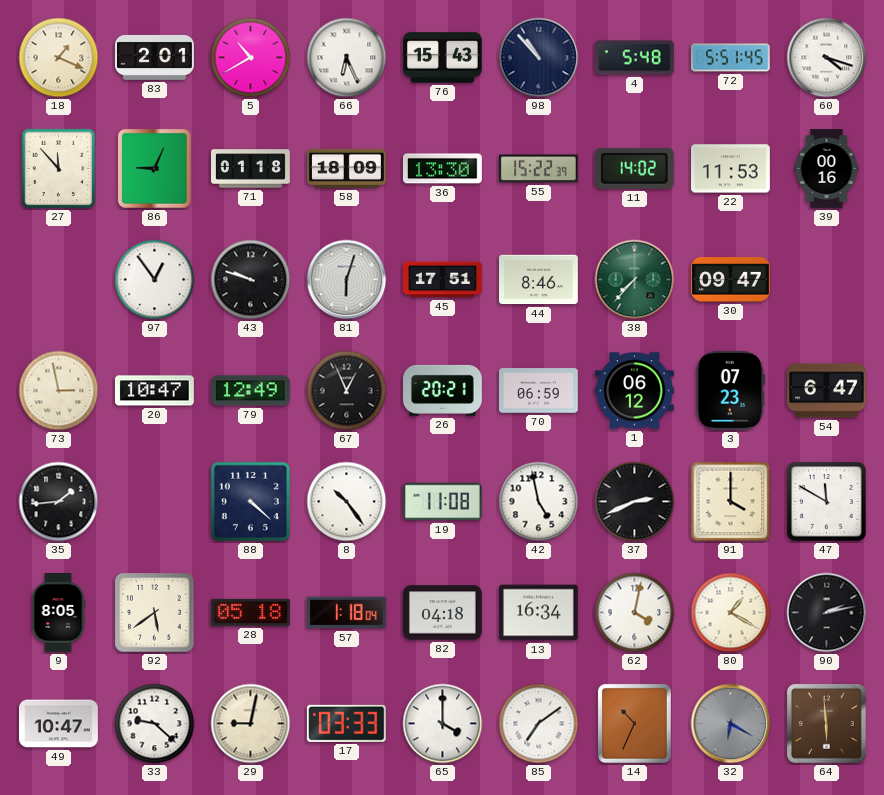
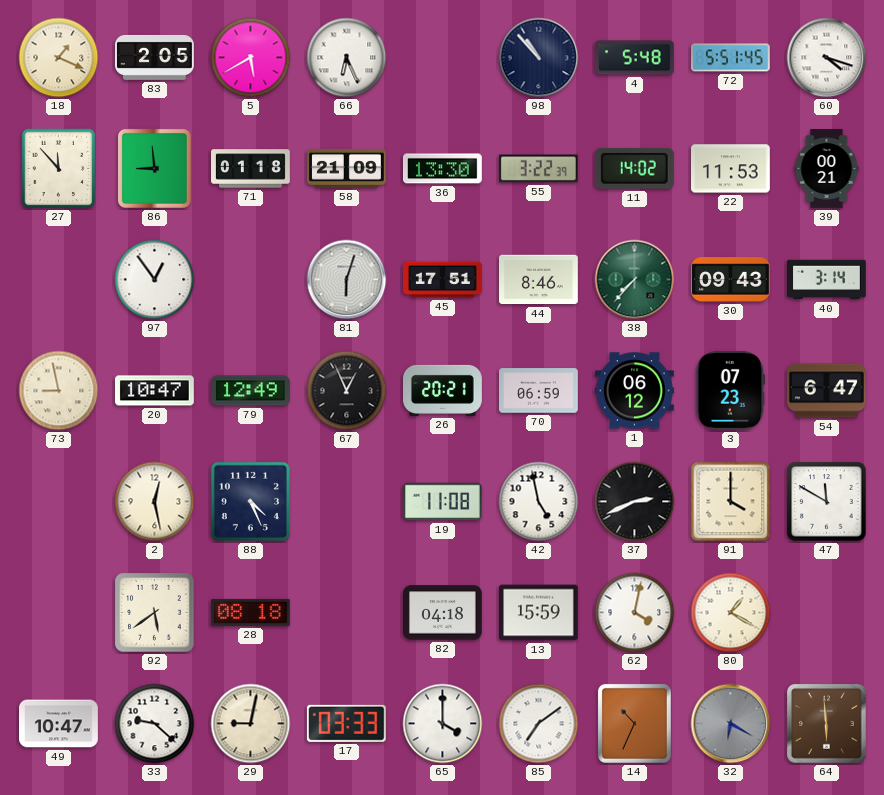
83: 2:01 -> 2:05
5: 10:40 -> 5:40
76: 15:43 -> none
86: 9:04 -> 8:59
58: 18:09 -> 21:09
55: 15:22 -> 3:22
39: 00:16 -> 00:21
43: 9:48 -> none
30: 09:47 -> 09:43
40: none -> 3:14
73: 2:58 -> 8:58
35: 1:44 -> none
2: none -> 12:28
88: 4:22 -> 4:26
8: 10:24 -> none
9: 8:05 -> none
28: 05:18 -> 08:18
57: 1:18 -> none
13: 16:34 -> 15:59
90: 2:13 -> none
